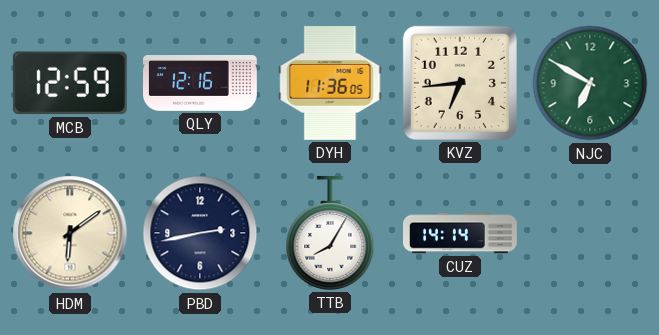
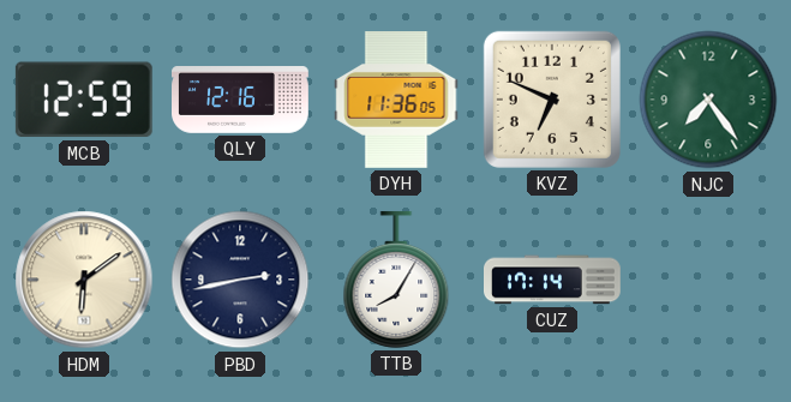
KVZ: 6:44 -> 6:49
NJC: 6:50 -> 7:24
CUZ: 14:14 -> 17:14
